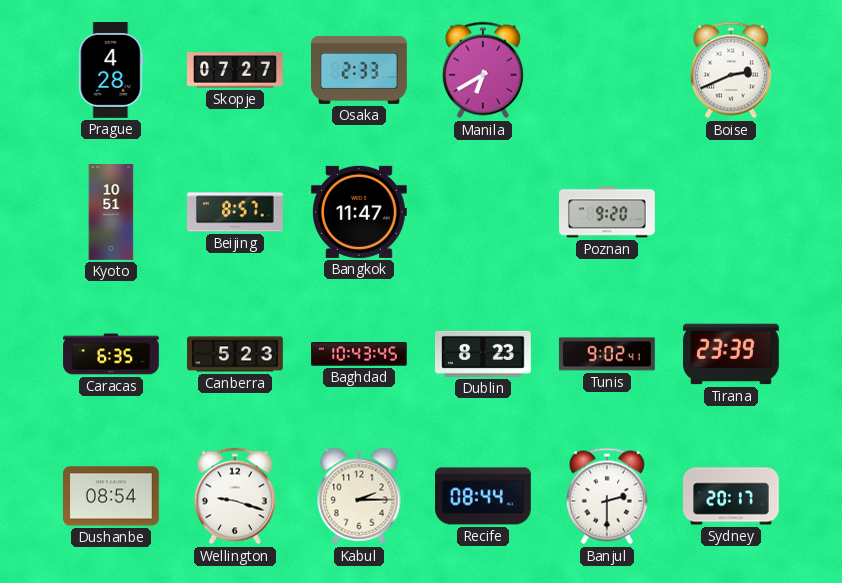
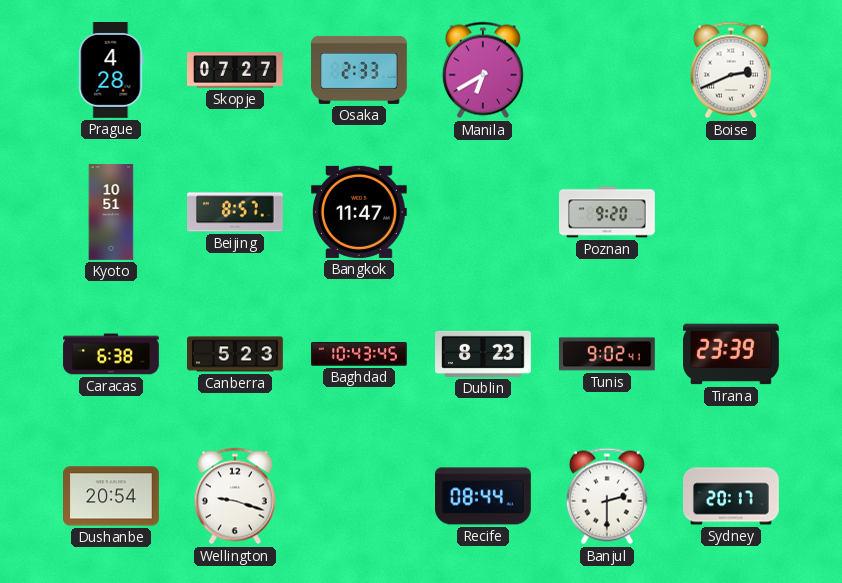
Caracas: 6:35 -> 6:38
Dushanbe: 08:54 -> 20:54
Kabul: 2:15 -> none
